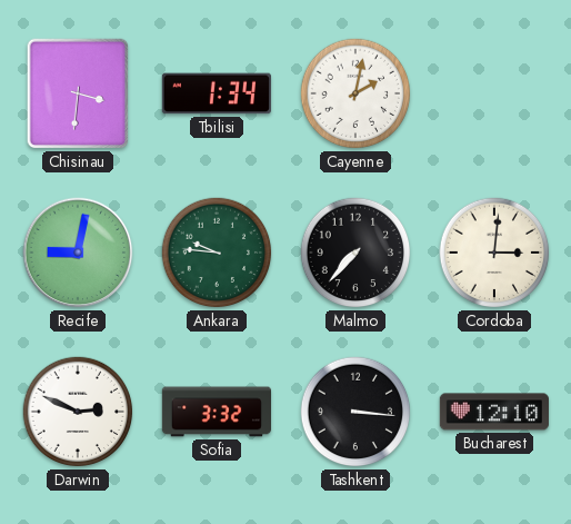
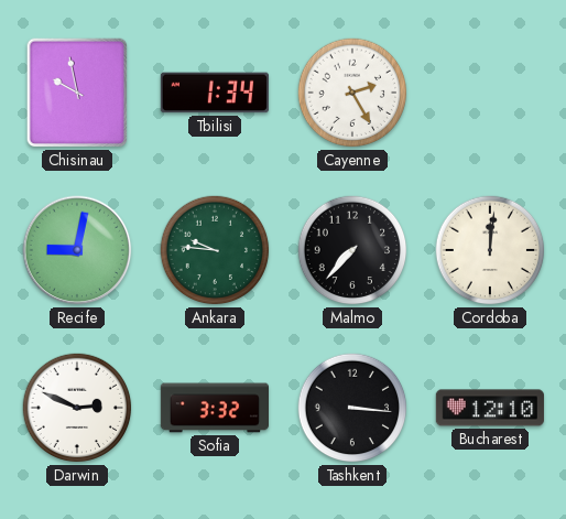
Chisinau: 3:31 -> 9:58
Cayenne: 2:02 -> 2:25
Cordoba: 3:01 -> 12:01
